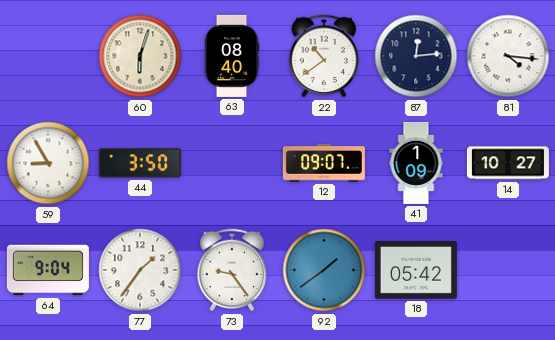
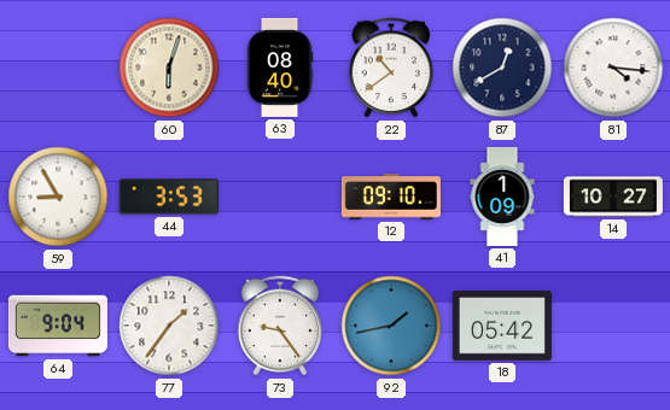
87: 12:14 -> 12:40
44: 3:50 -> 3:53
12: 09:07 -> 09:10
92: 1:39 -> 1:43
